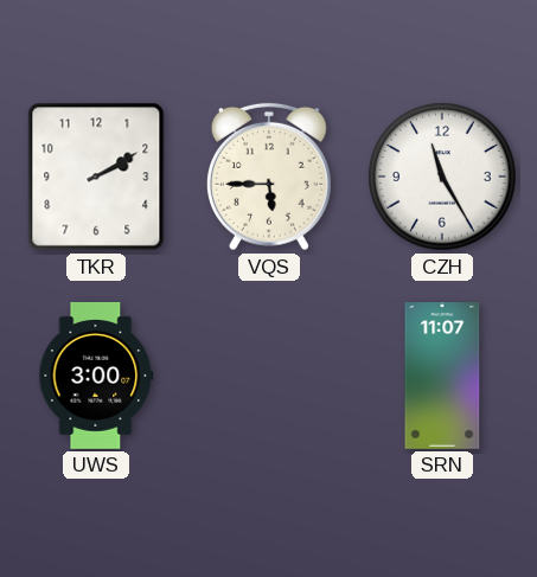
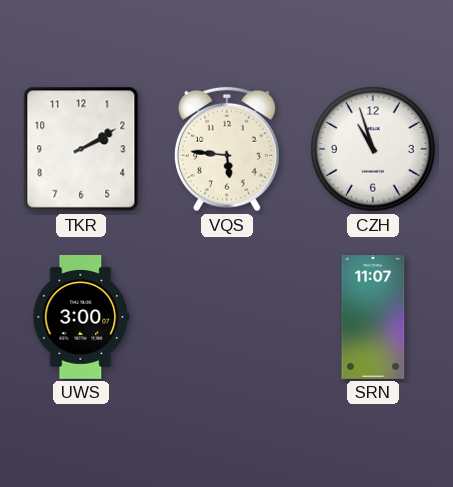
VQS: 5:45 -> 5:46
CZH: 11:25 -> 10:57
